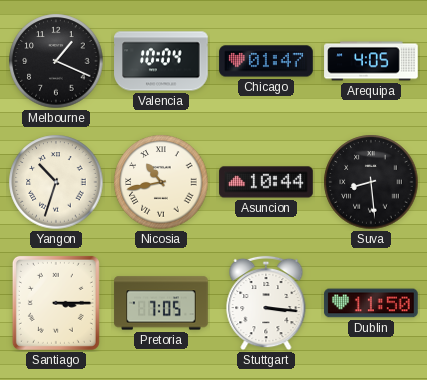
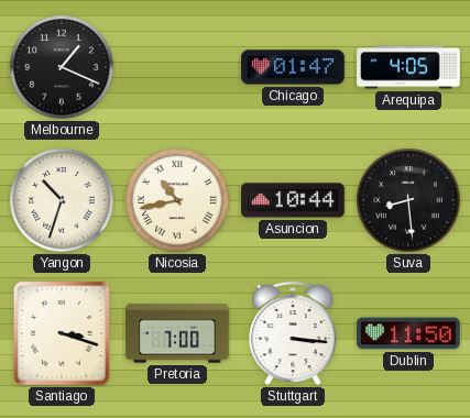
Valencia: 10:04 -> none
Santiago: 3:15 -> 3:18
Pretoria: 7:05 -> 7:00
